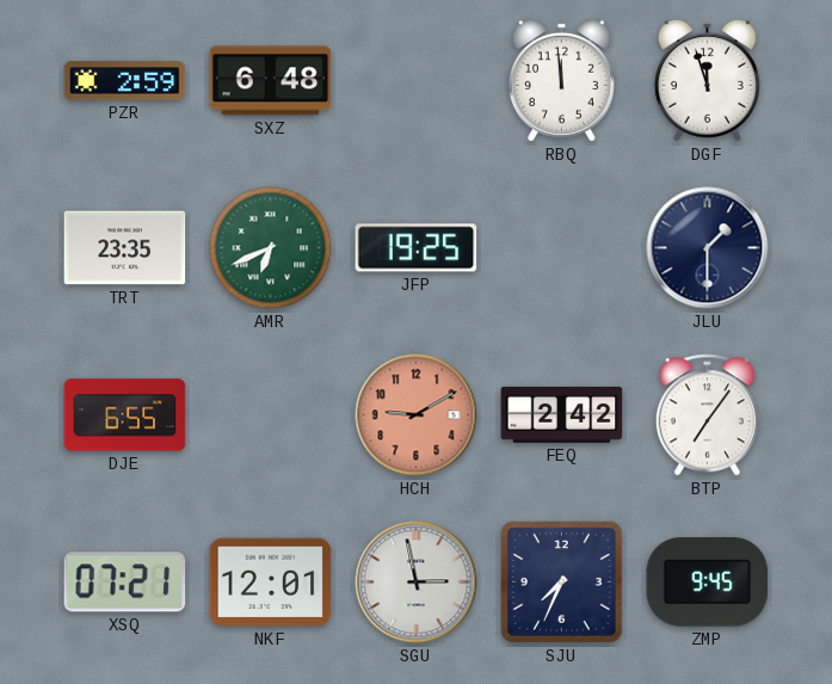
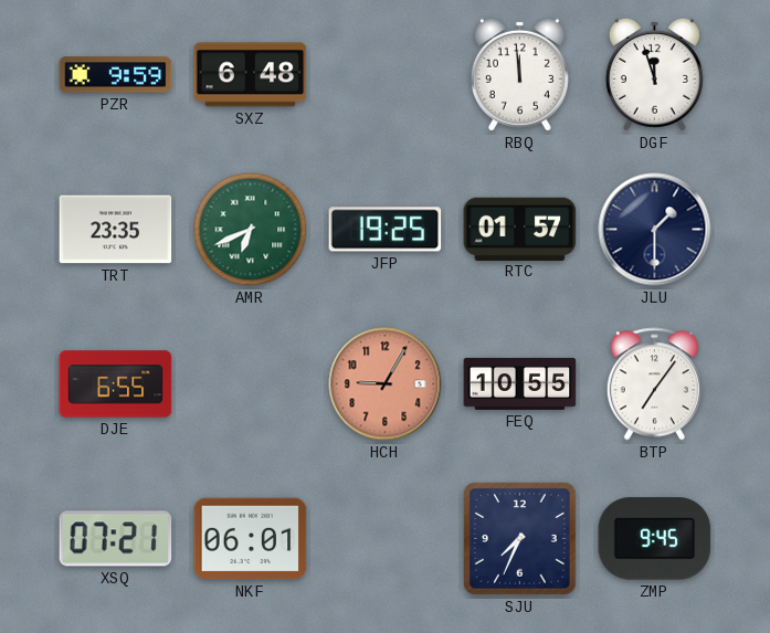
PZR: 2:59 -> 9:59
RTC: none -> 01:57
HCH: 9:10 -> 9:05
FEQ: 2:42 -> 10:55
NKF: 12:01 -> 06:01
SGU: 2:58 -> none
